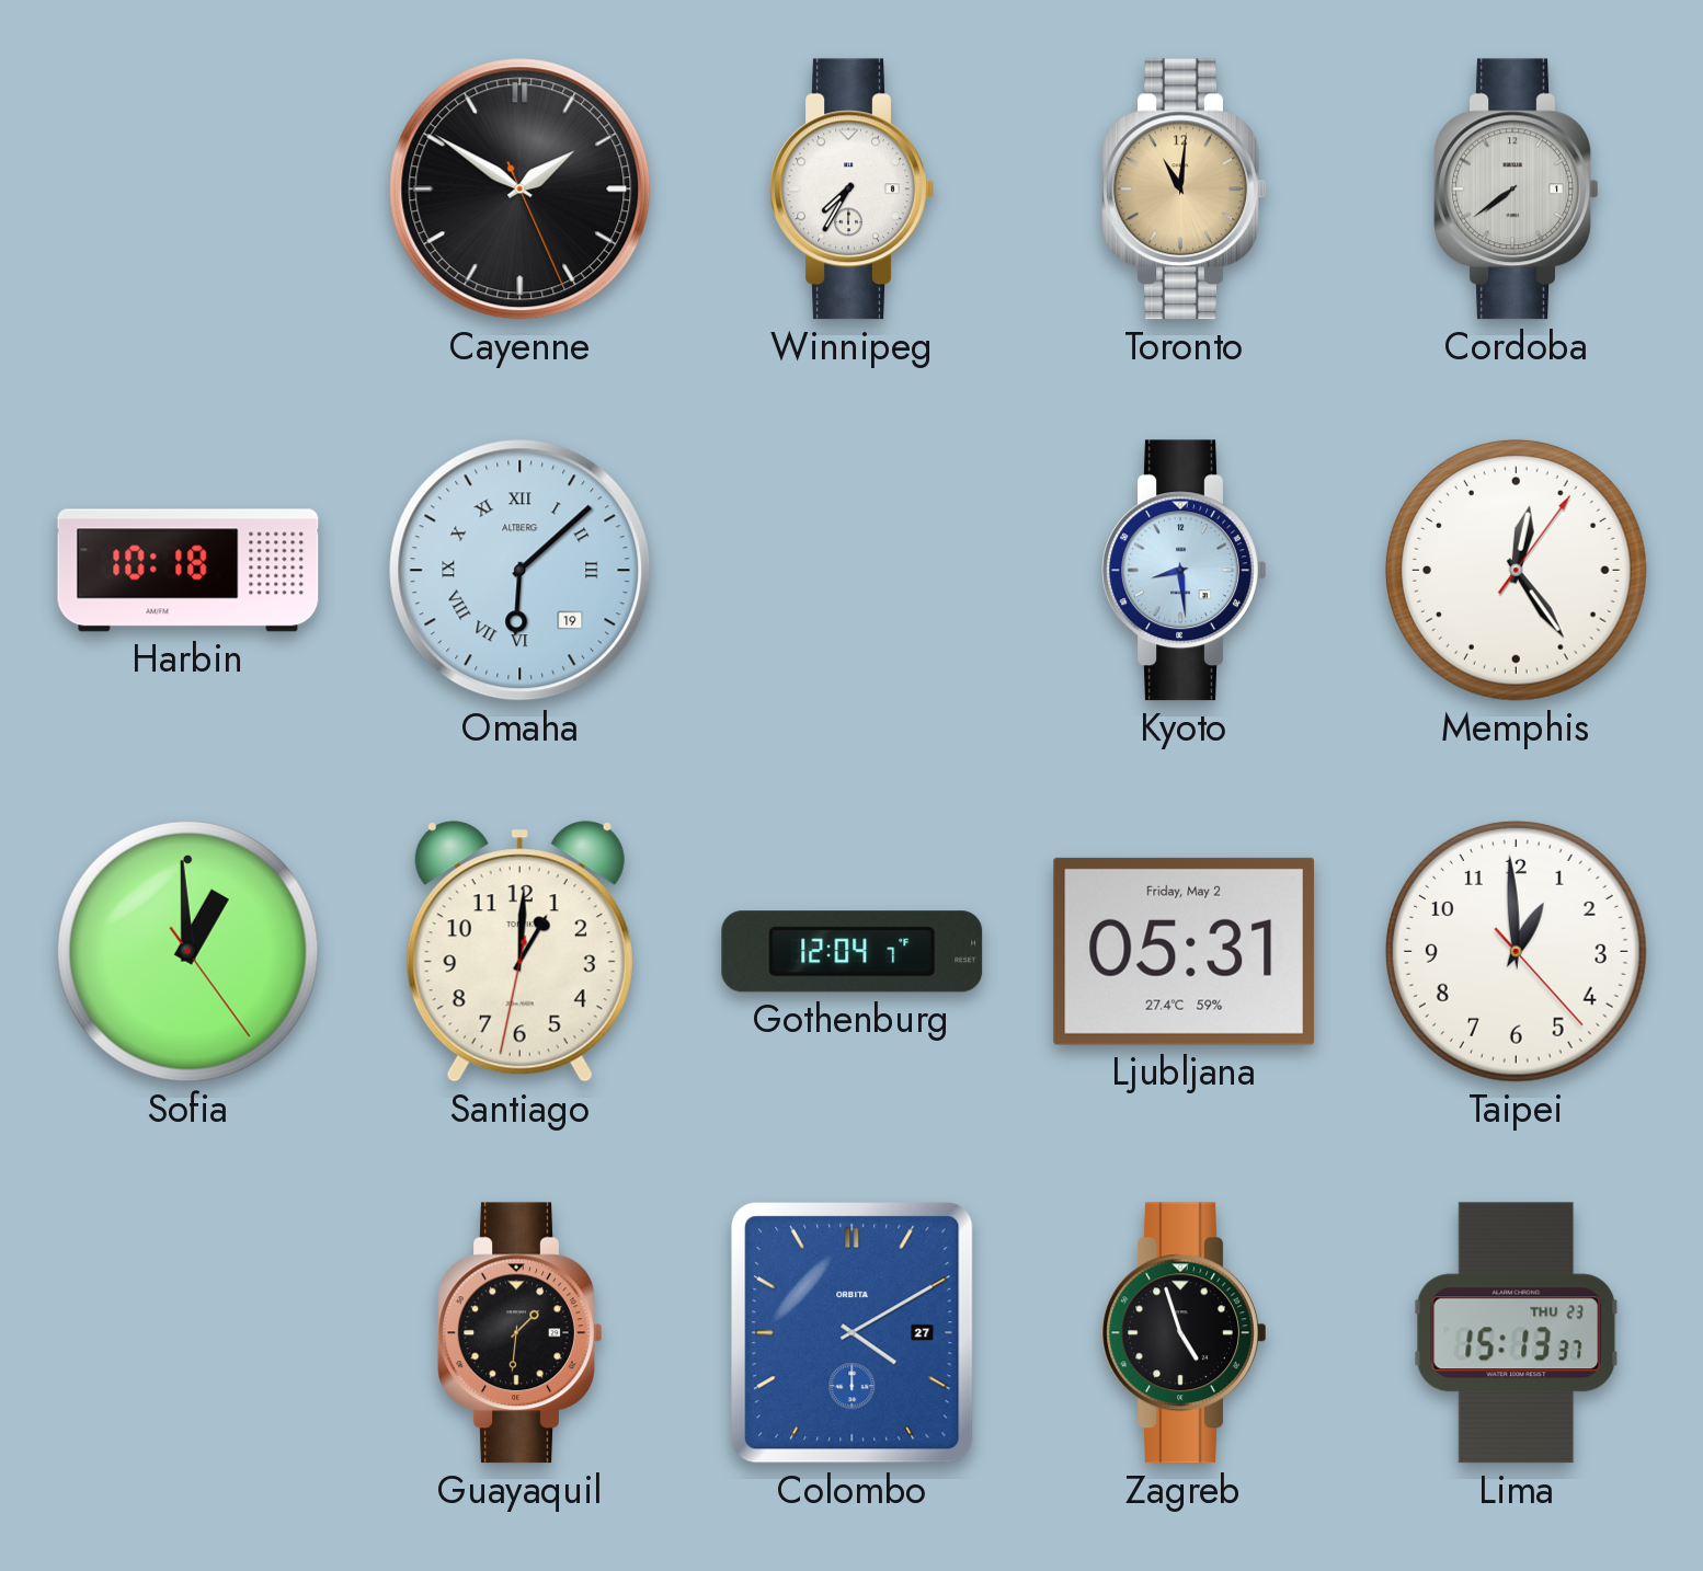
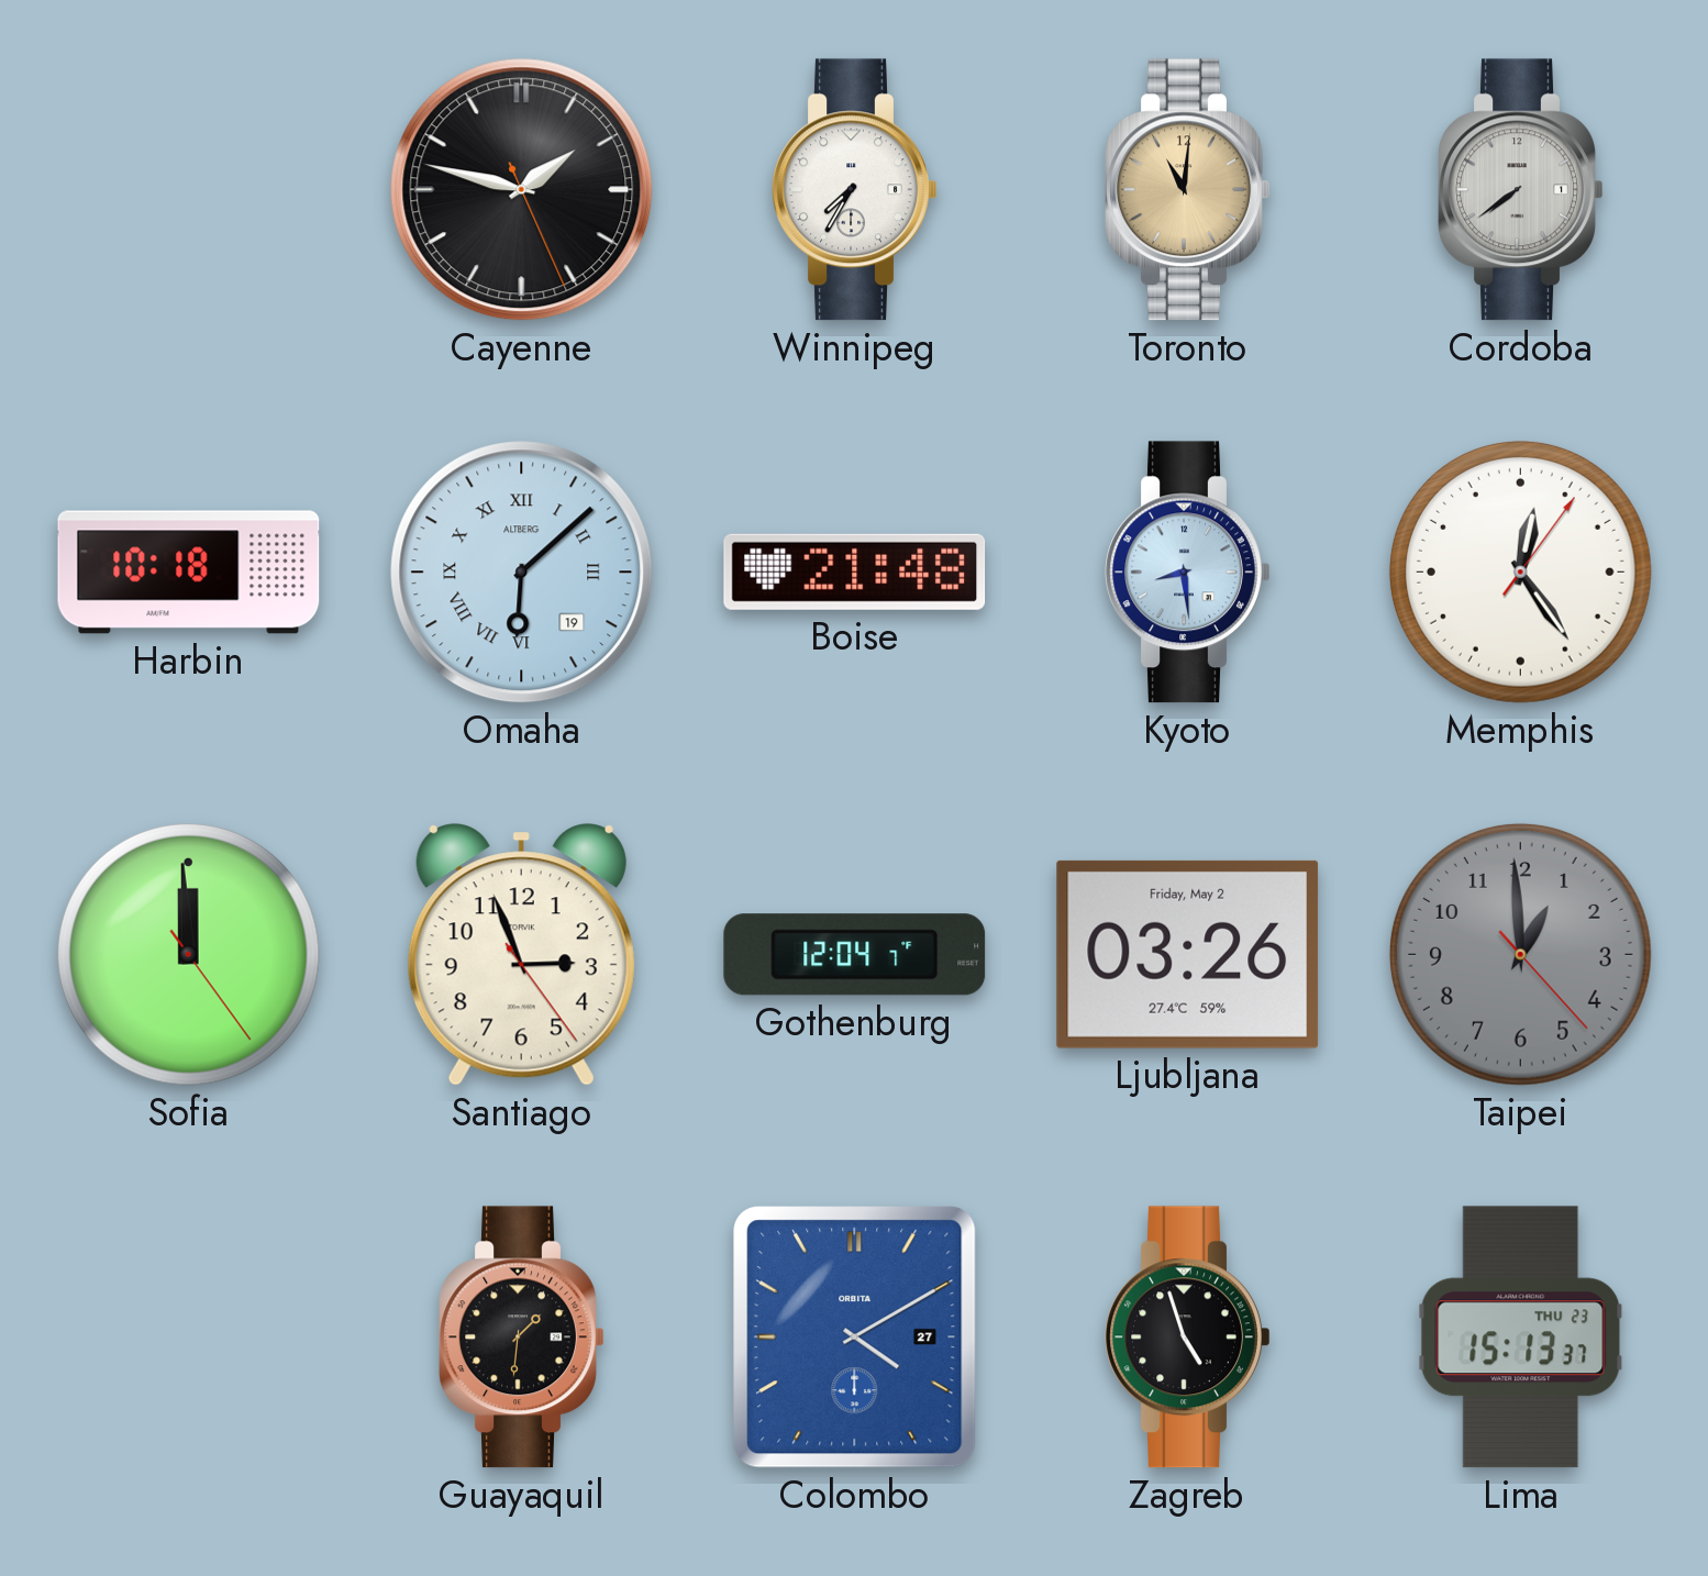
Cayenne: 1:50 -> 1:47
Boise: none -> 21:48
Sofia: 12:59 -> 11:59
Santiago: 1:00 -> 2:56
Ljubljana: 05:31 -> 03:26
Taipei dial: white -> grey
